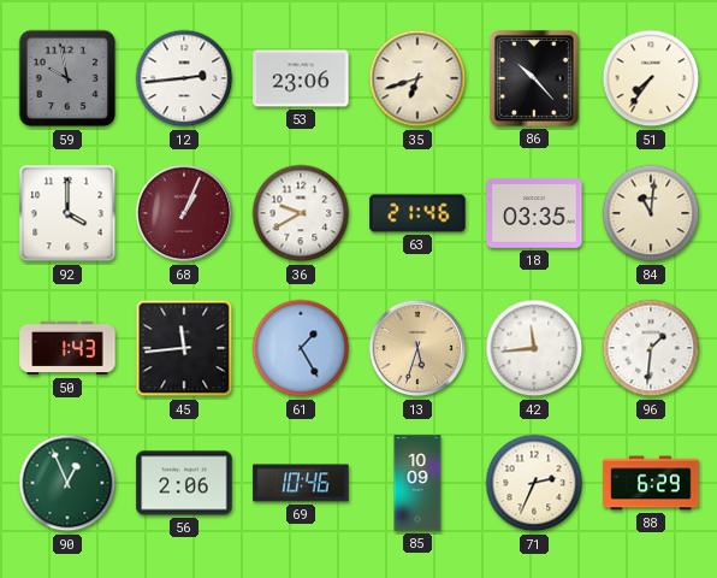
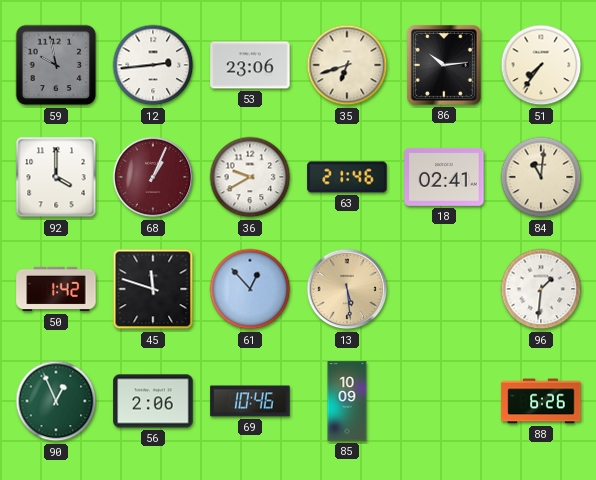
86: 10:23 -> 10:14
18: 03:35 -> 02:41
50: 1:43 -> 1:42
45: 11:44 -> 11:48
61: 1:25 -> 12:53
13: 5:33 -> 5:29
42: 11:44 -> none
71: 2:34 -> none
88: 6:29 -> 6:26
